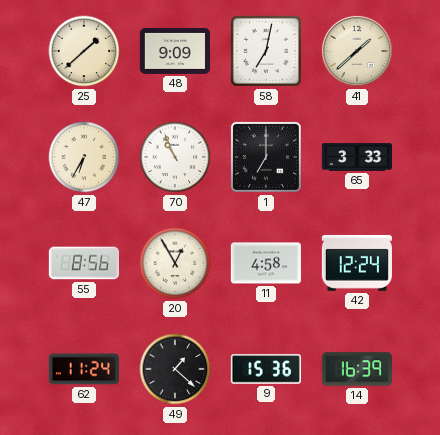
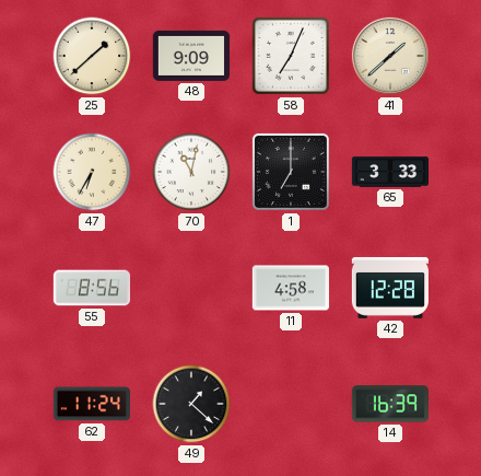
58: 7:02 -> 7:04
70: 10:56 -> 11:02
20: 12:55 -> none
42: 12:24 -> 12:28
9: 15:36 -> none
